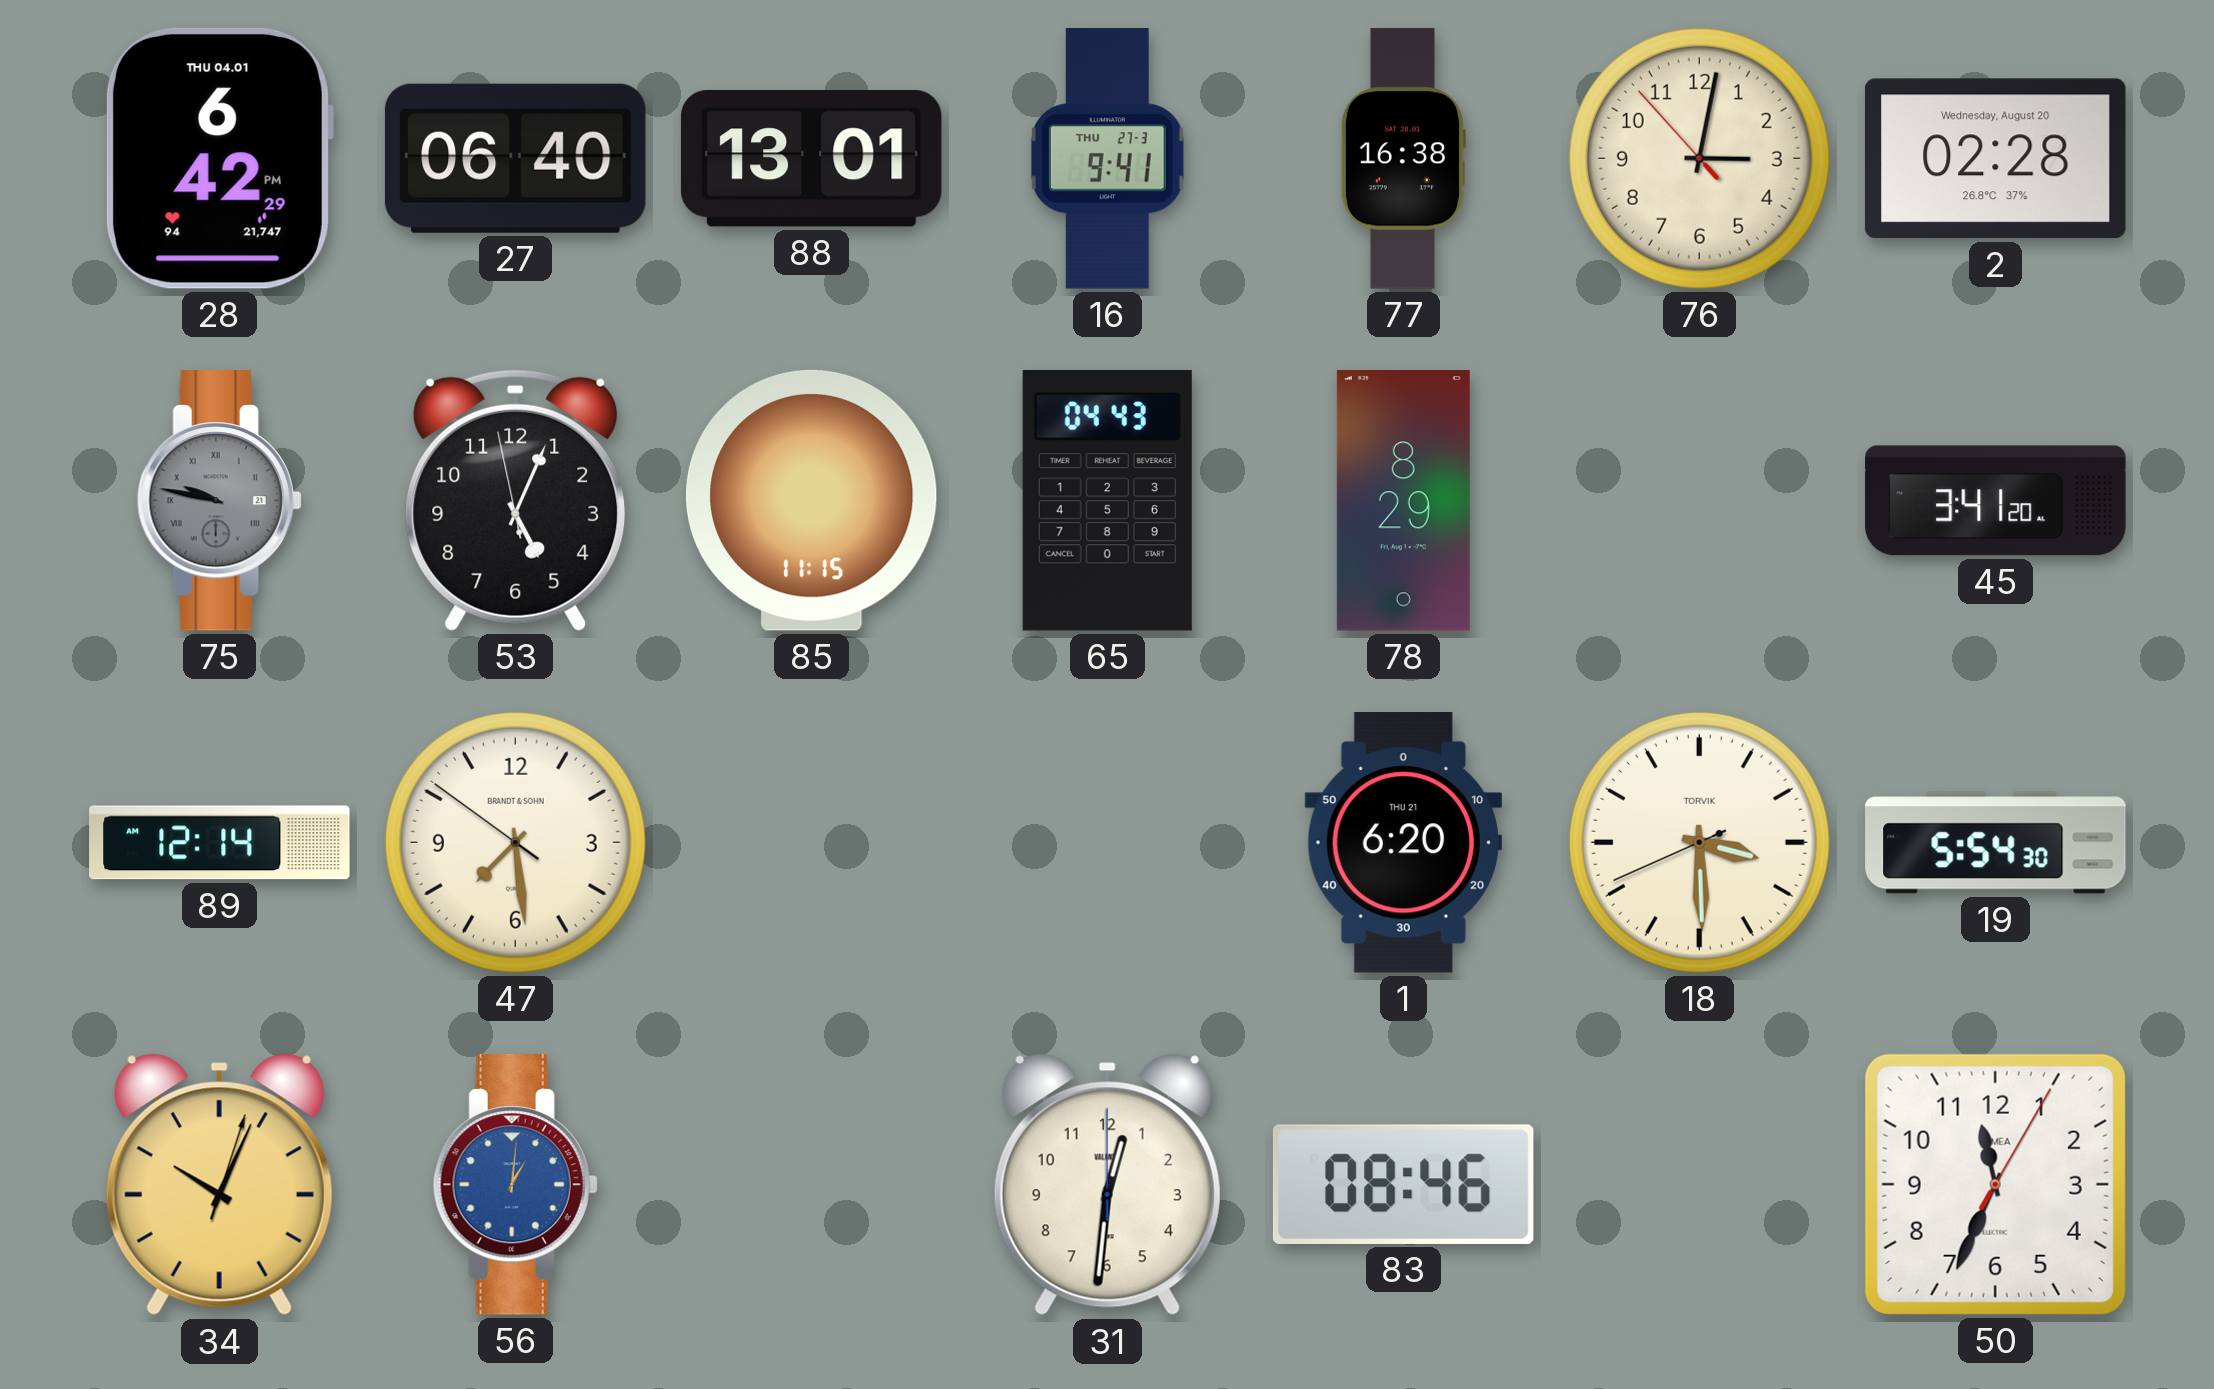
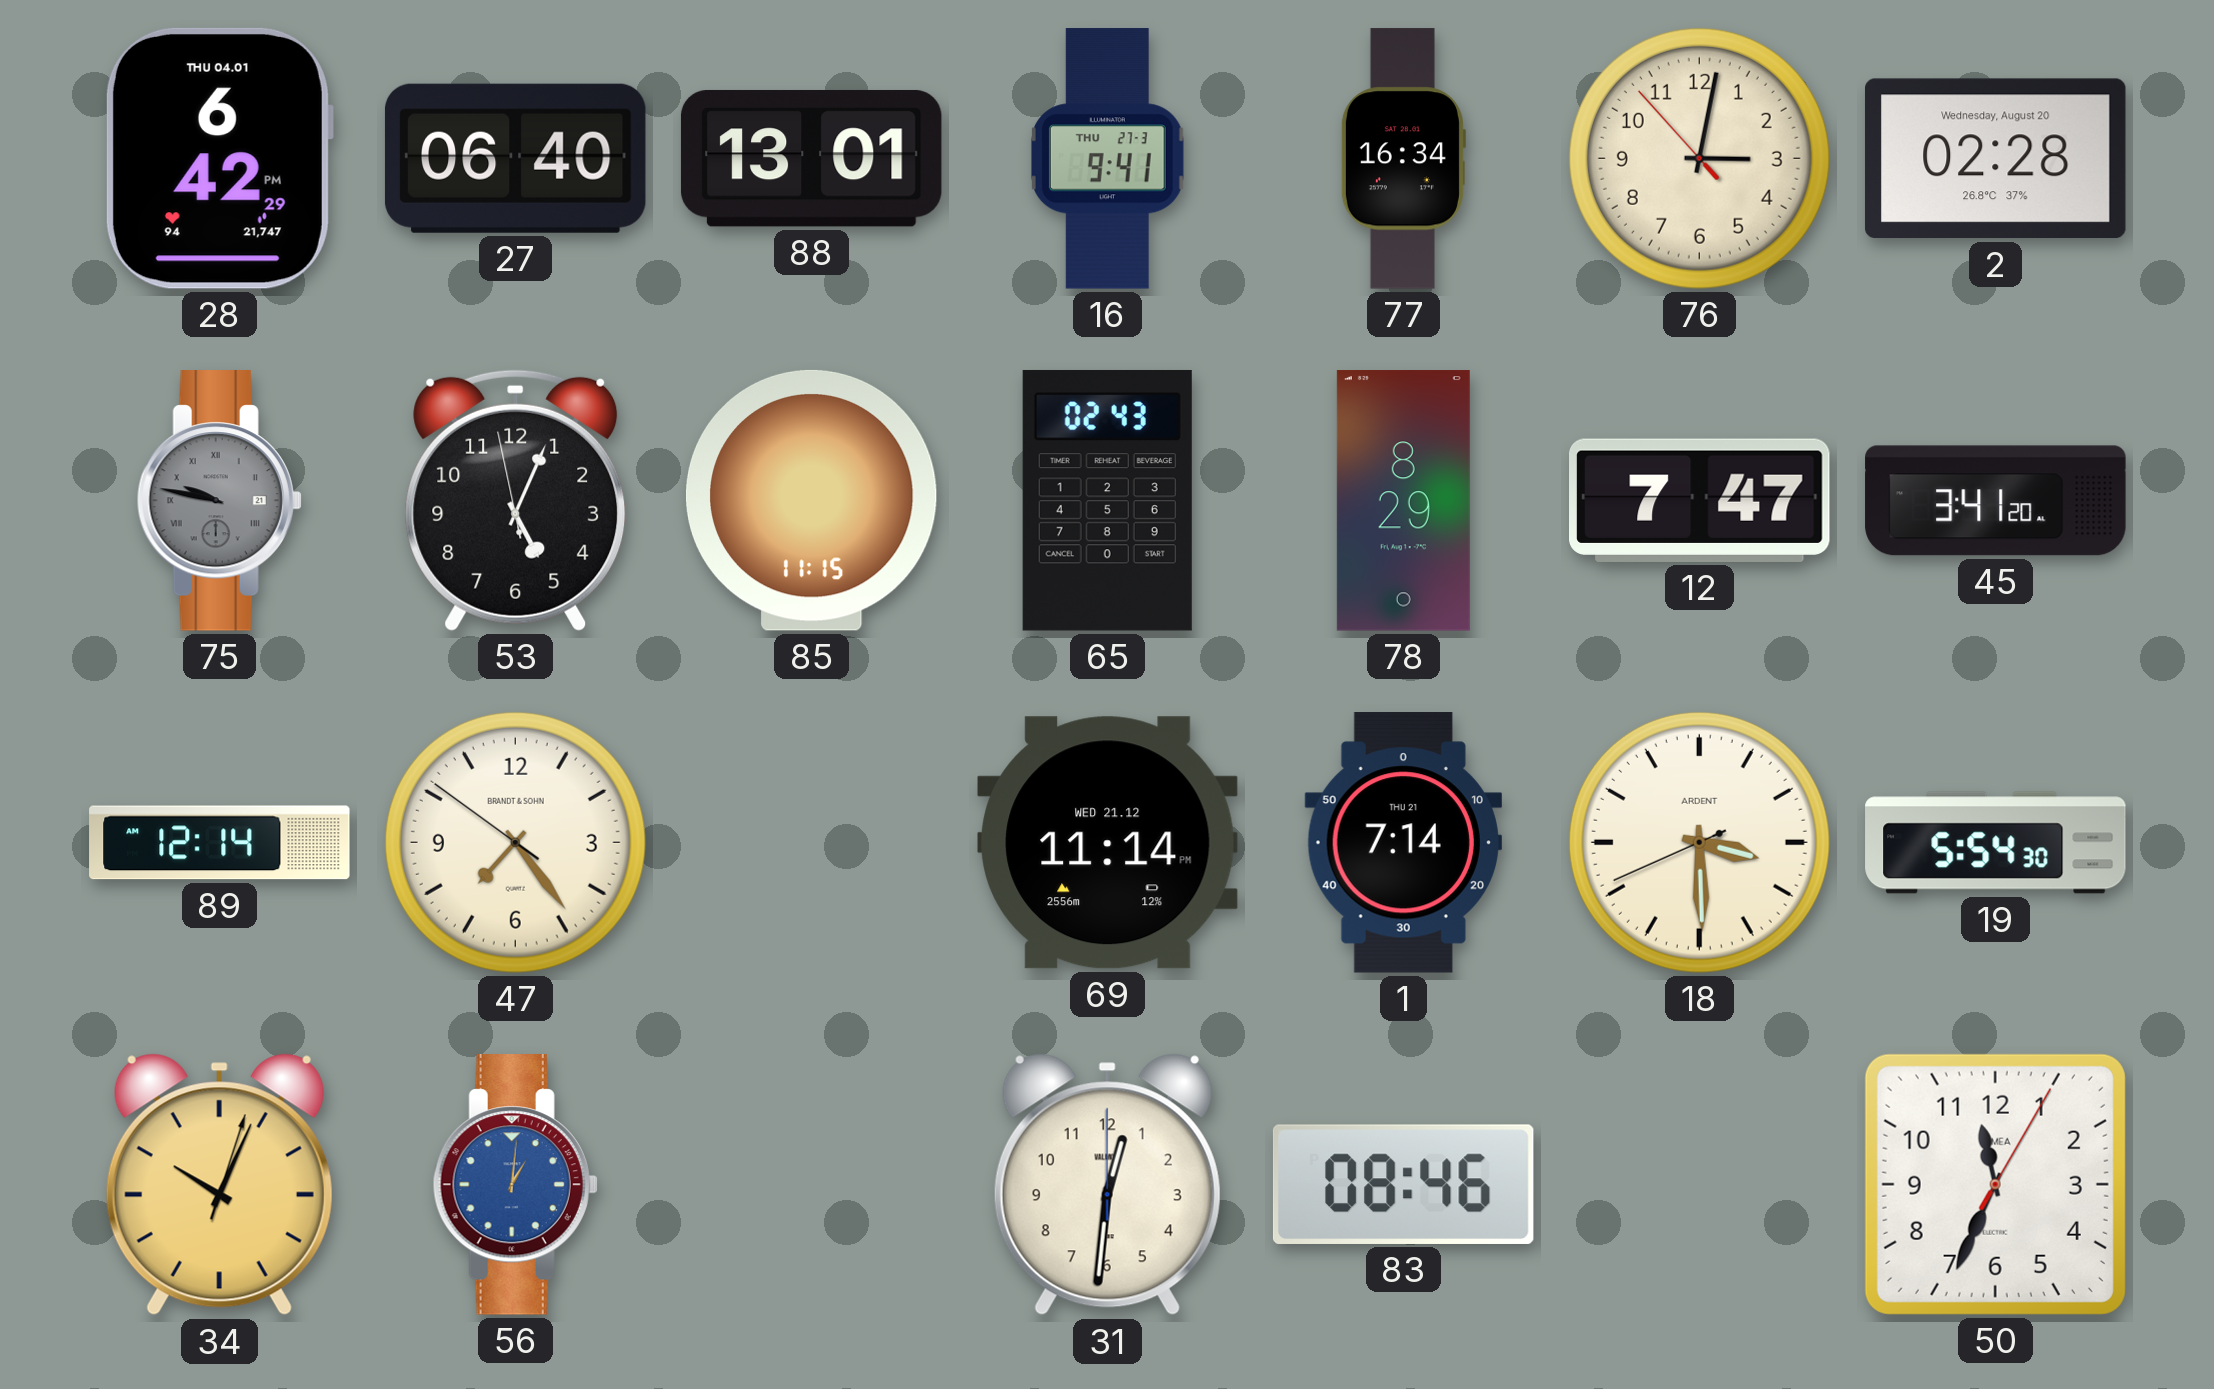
77: 16:38 -> 16:34
65: 04:43 -> 02:43
12: none -> 7:47
47: 7:28 -> 7:23
69: none -> 11:14
1: 6:20 -> 7:14
18 brand: TORVIK -> ARDENT
